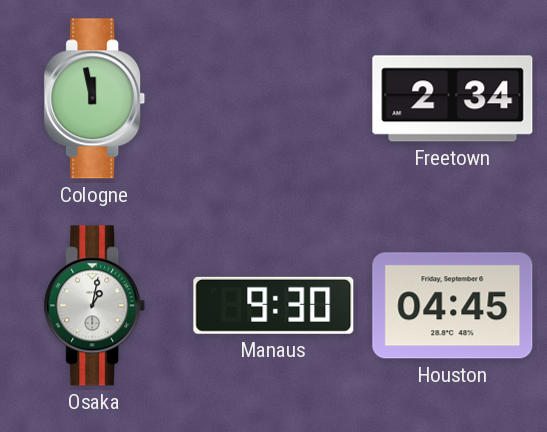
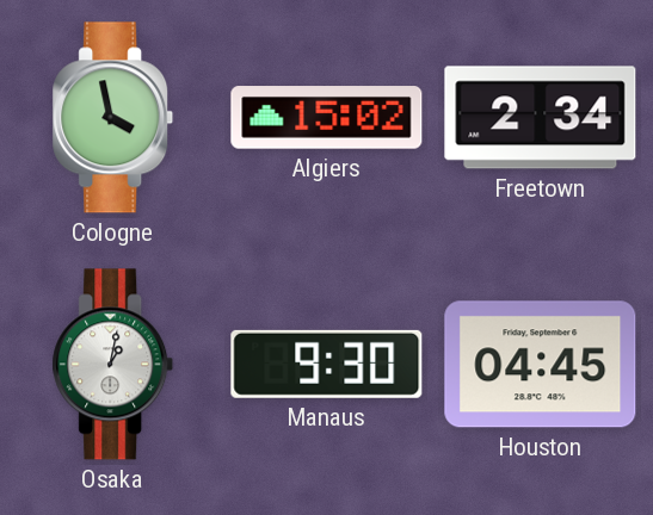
Cologne: 11:58 -> 3:58
Algiers: none -> 15:02
